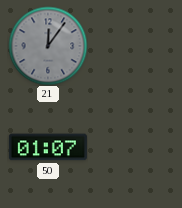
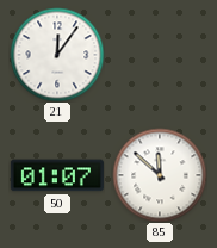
21 dial: grey -> white
85: none -> 11:52
